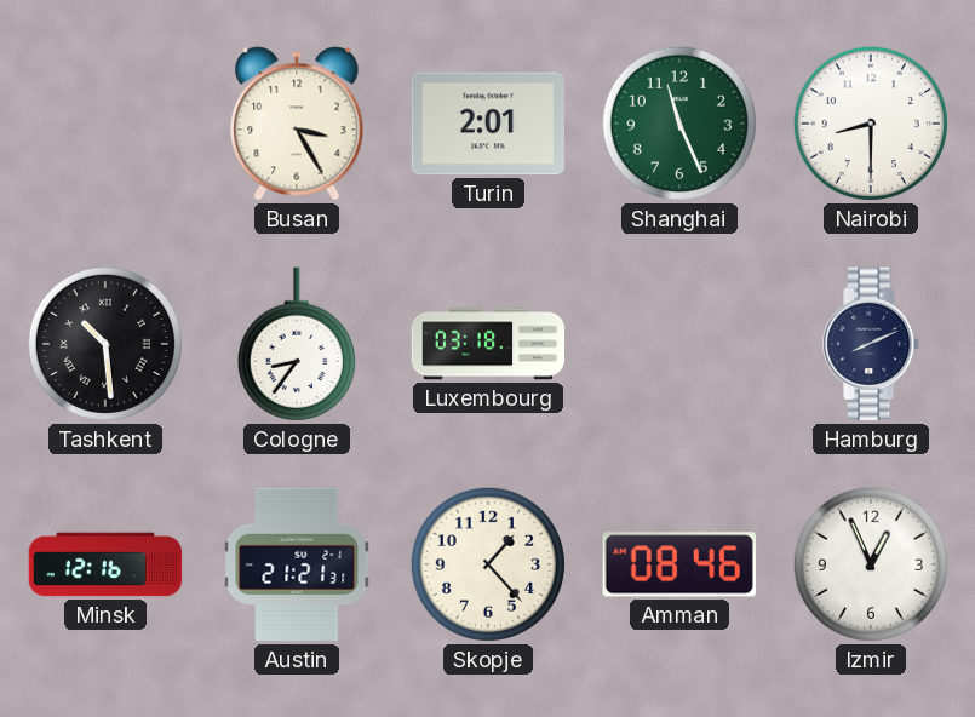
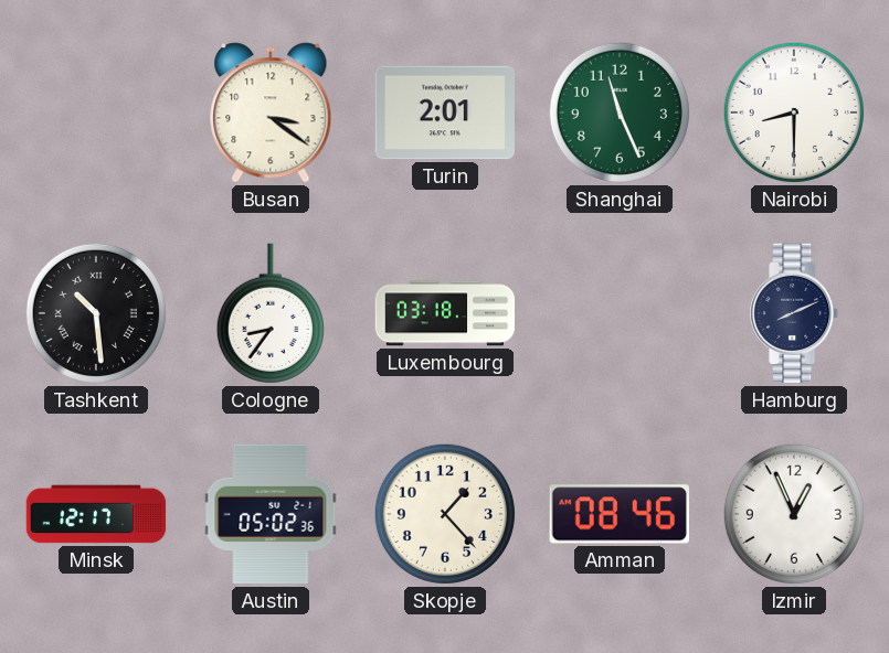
Busan: 3:25 -> 3:21
Minsk: 12:16 -> 12:17
Austin: 21:21 -> 05:02
